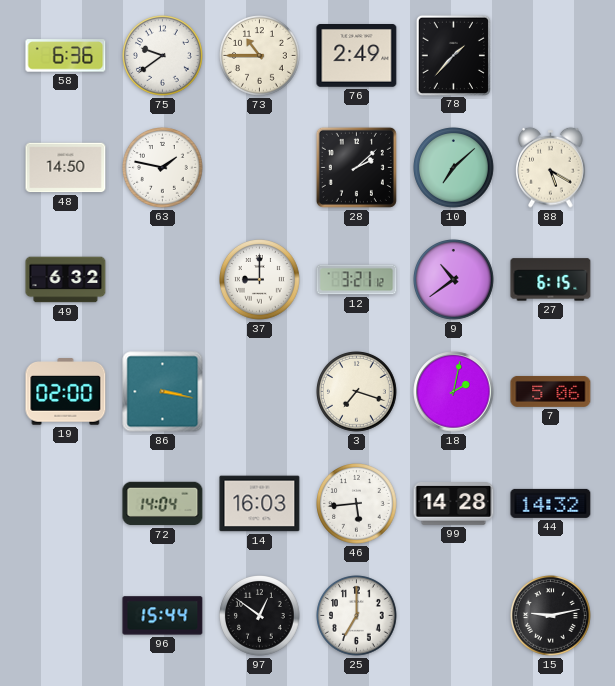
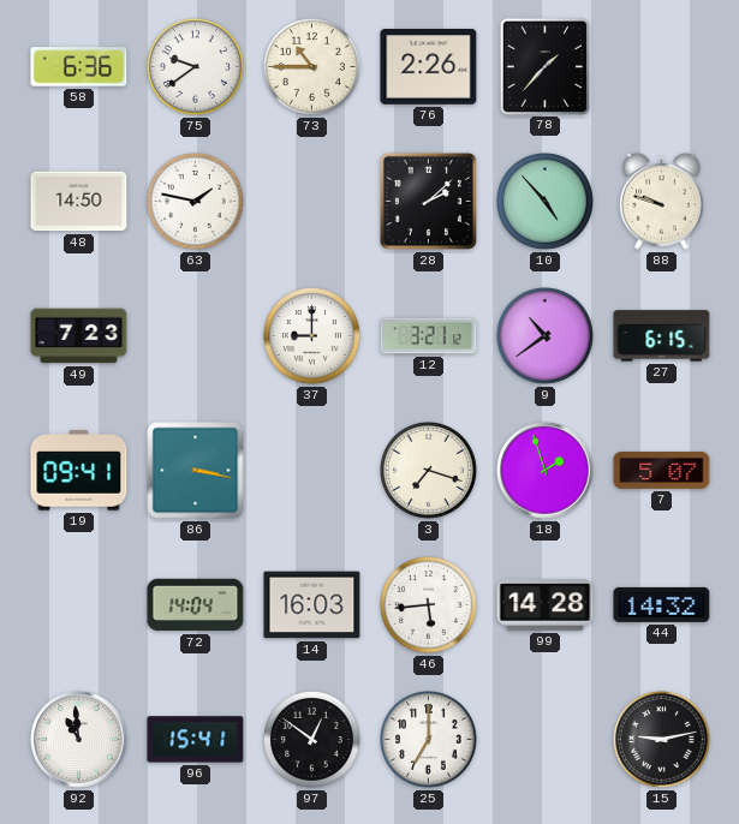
76: 2:49 -> 2:26
10: 7:08 -> 4:53
88: 5:20 -> 9:48
49: 6:32 -> 7:23
19: 02:00 -> 09:41
18: 2:02 -> 1:57
7: 5:06 -> 5:07
92: none -> 10:59
96: 15:44 -> 15:41
